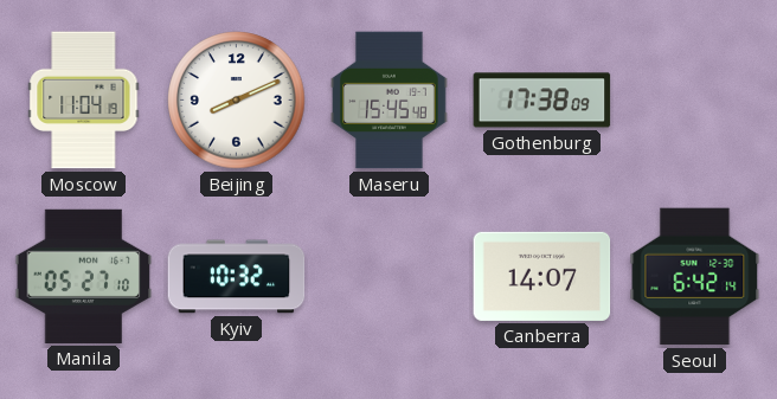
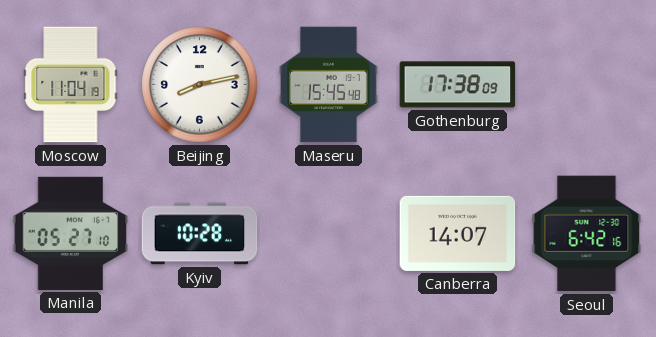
Beijing: 8:11 -> 8:13
Kyiv: 10:32 -> 10:28
Seoul: 6:42:14 -> 6:42:16
